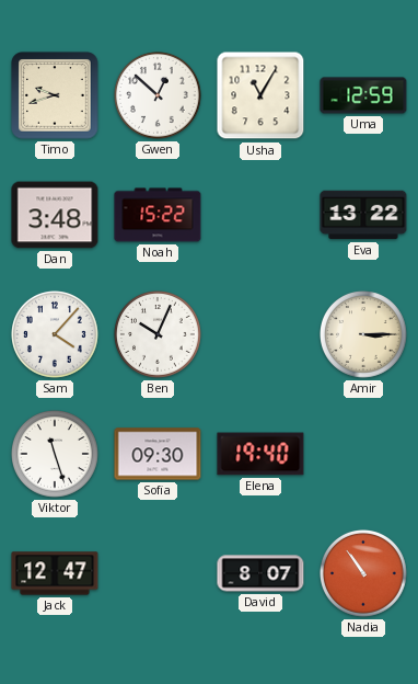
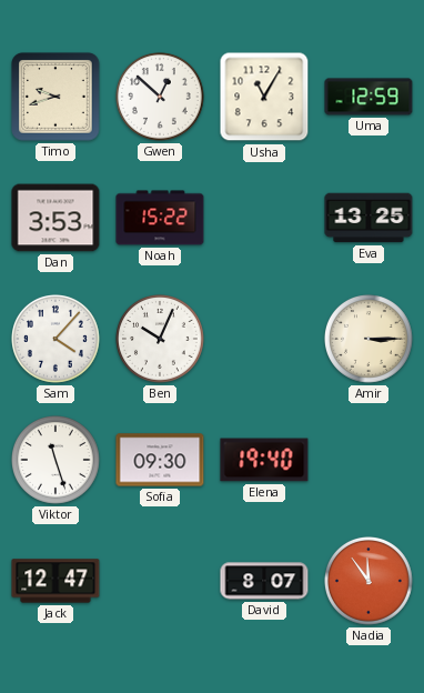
Dan: 3:48 -> 3:53
Eva: 13:22 -> 13:25
Nadia: 10:54 -> 11:54
